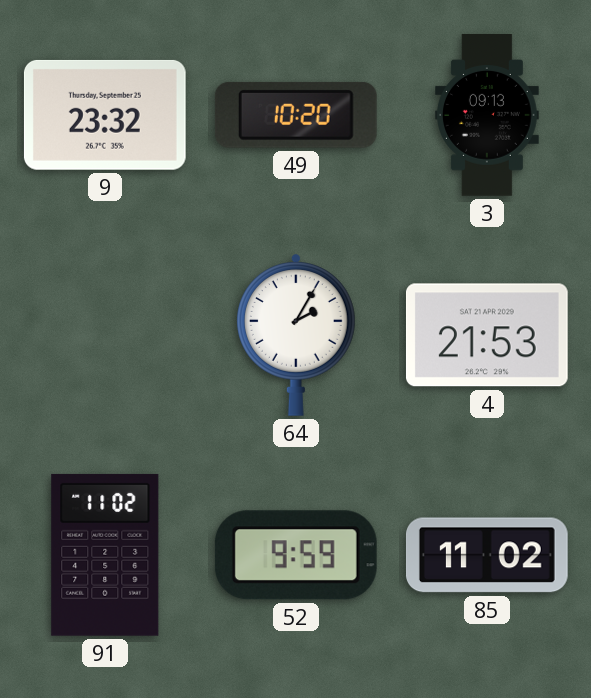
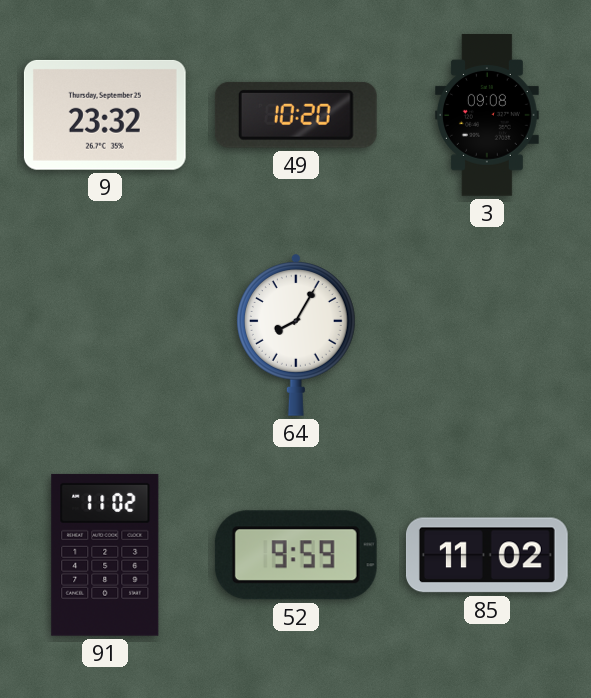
3: 09:13 -> 09:08
64: 2:05 -> 8:05
4: 21:53 -> none
